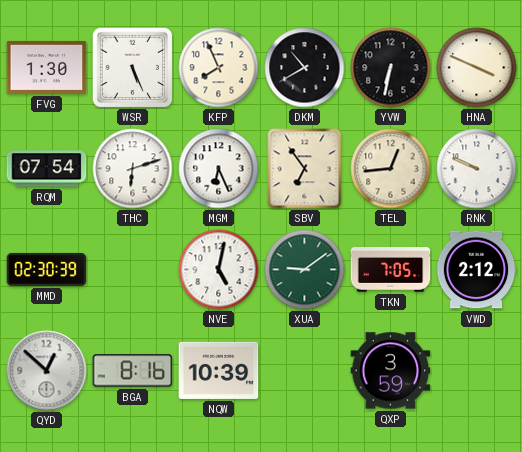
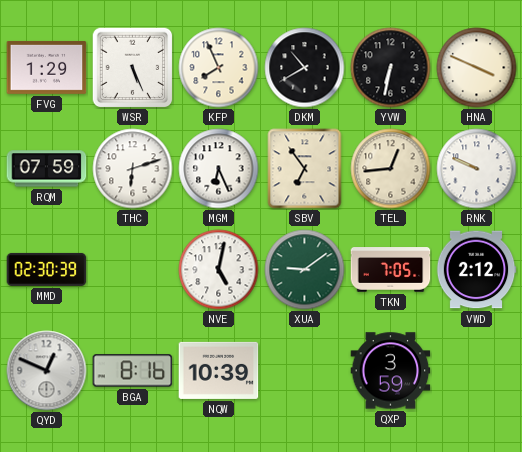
FVG: 1:30 -> 1:29
RQM: 07:54 -> 07:59
QYD: 12:52 -> 12:49
